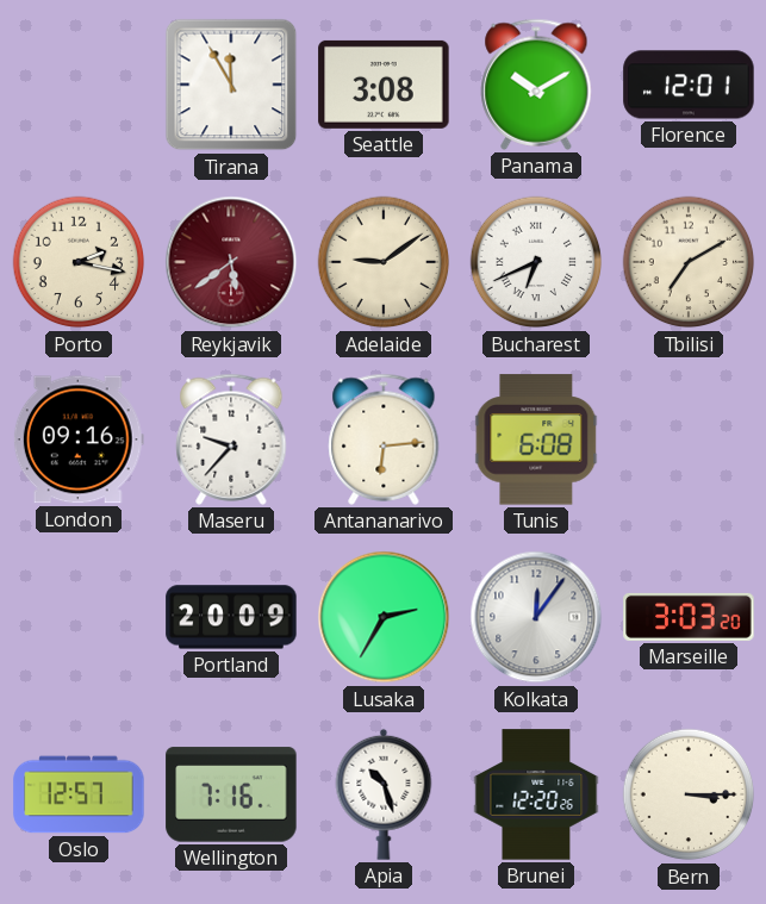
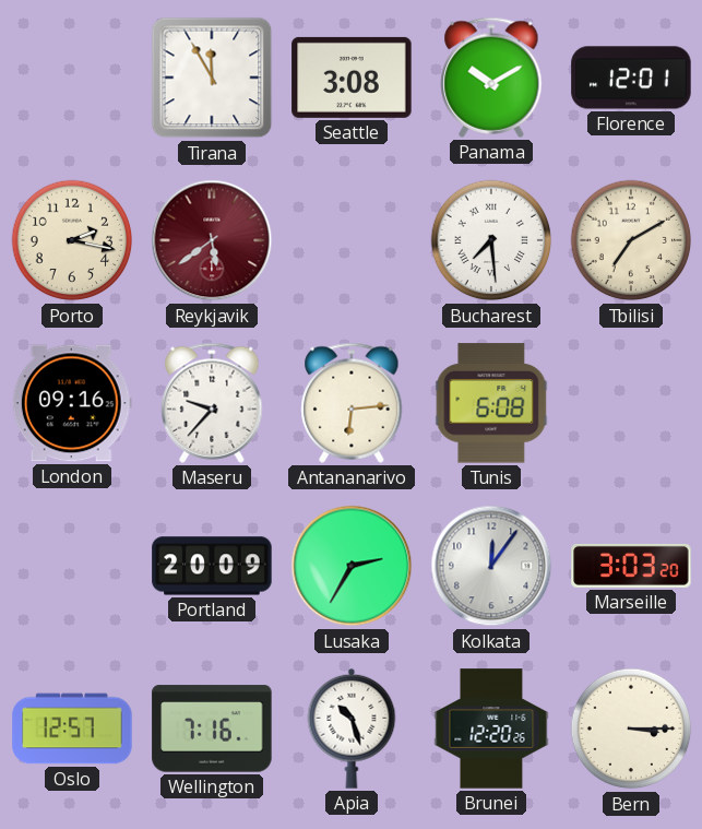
Adelaide: 9:09 -> none
Bucharest: 6:41 -> 7:29
